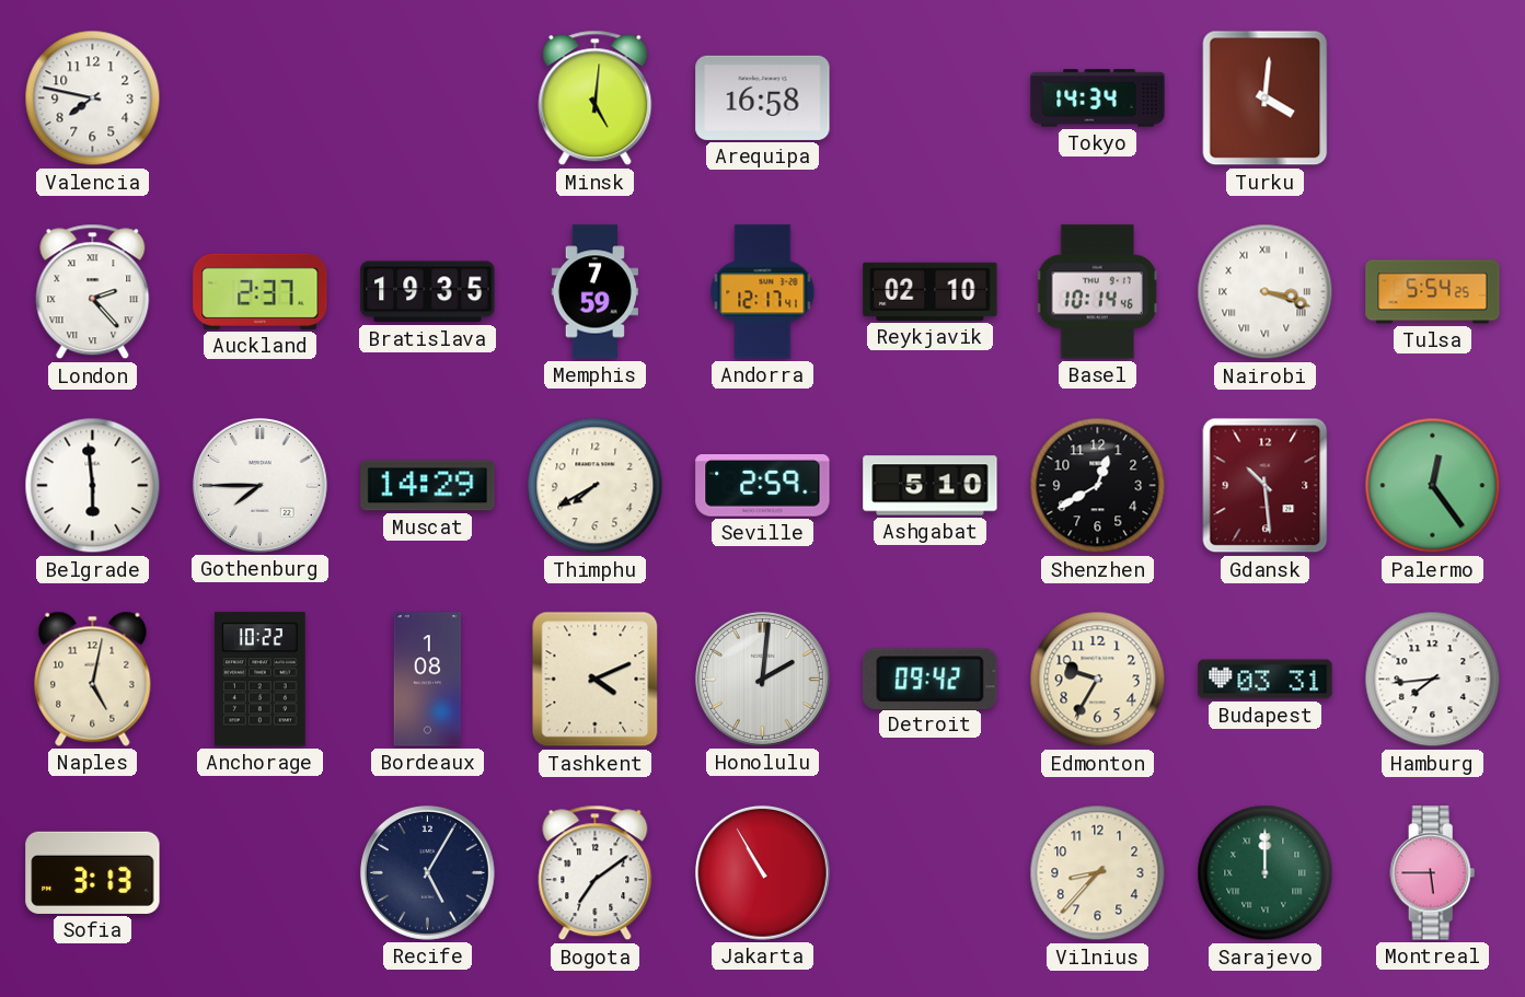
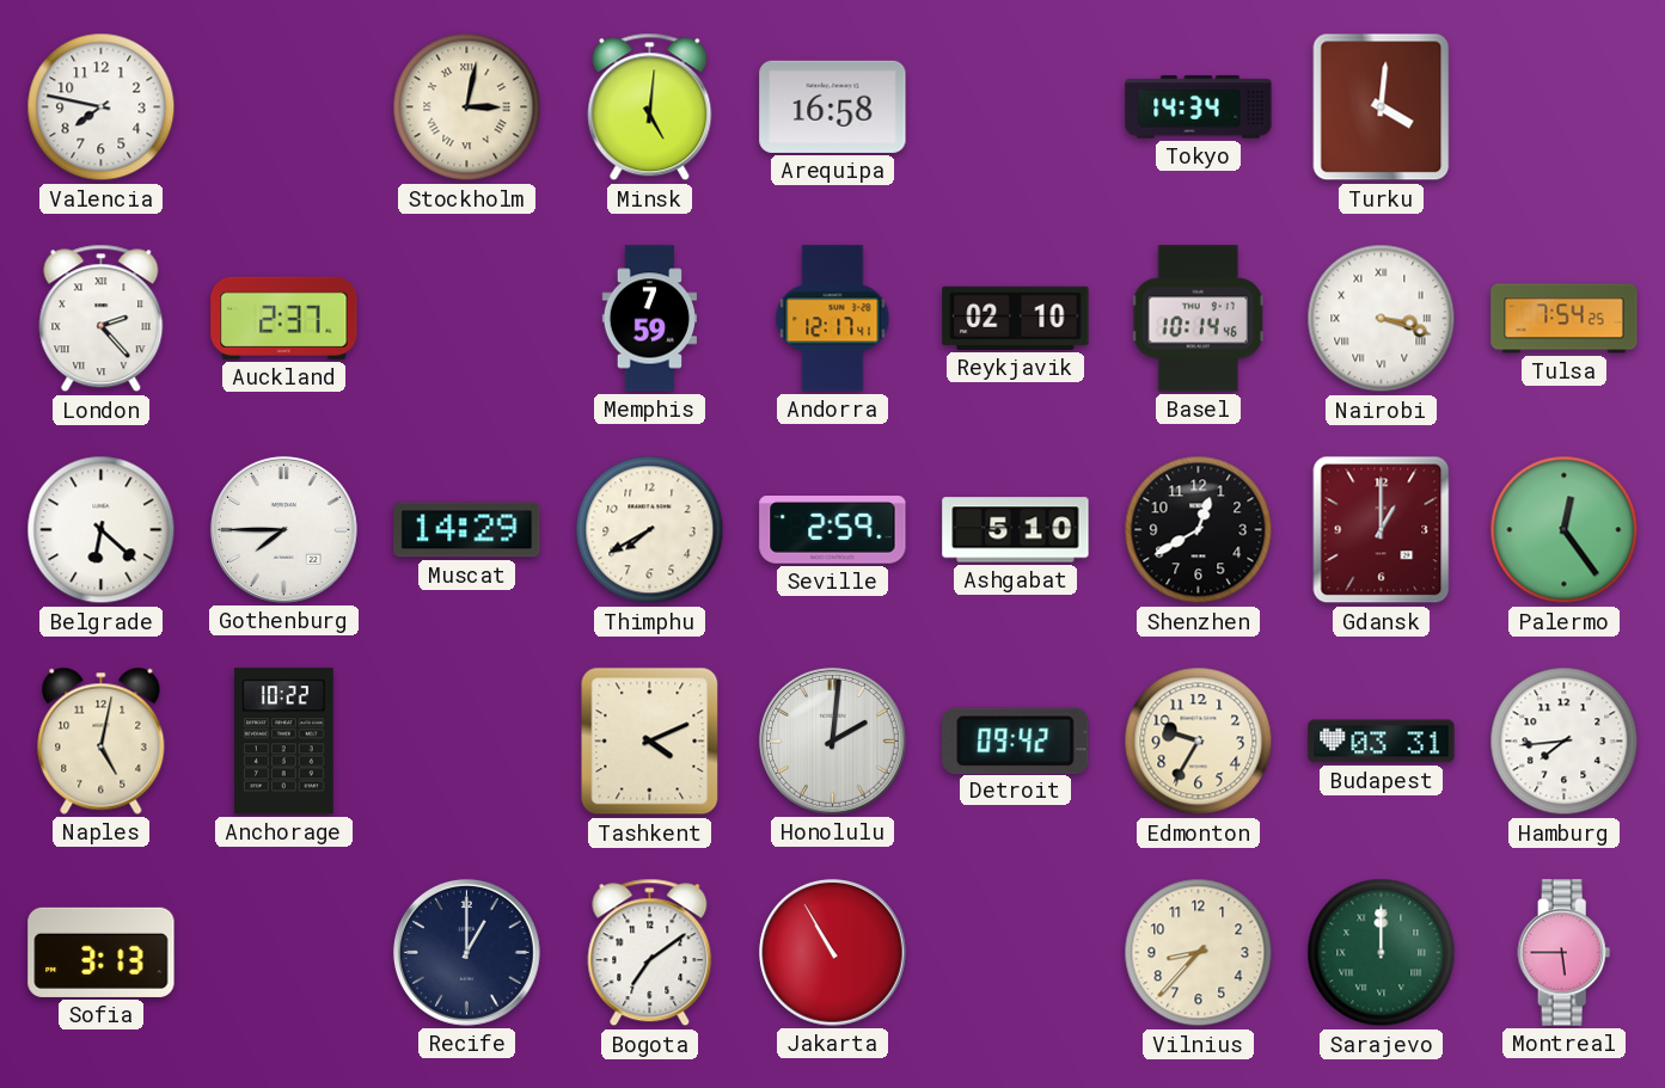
Stockholm: none -> 3:02
Bratislava: 19:35 -> none
Tulsa: 5:54 -> 7:54
Belgrade: 5:59 -> 6:22
Gdansk: 10:29 -> 1:00
Bordeaux: 1:08 -> none
Recife: 5:05 -> 1:00
